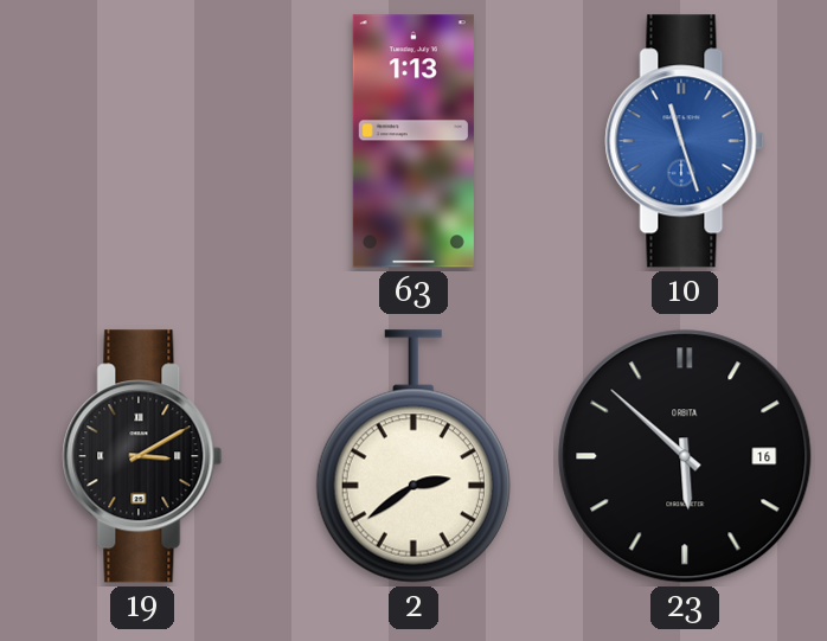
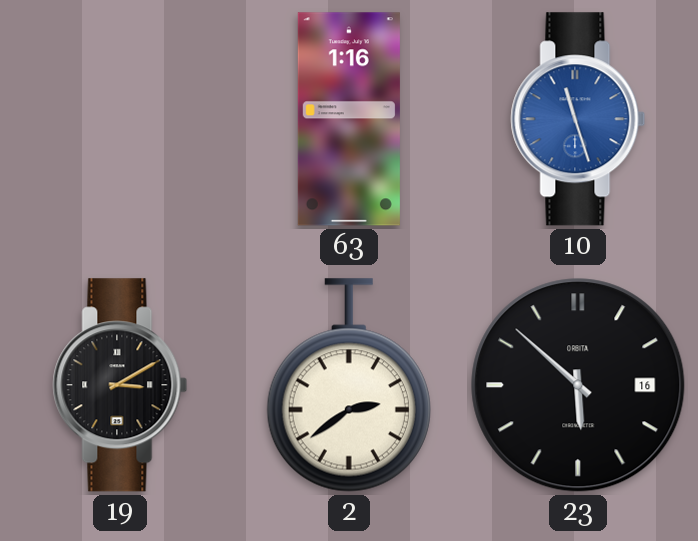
63: 1:13 -> 1:16
